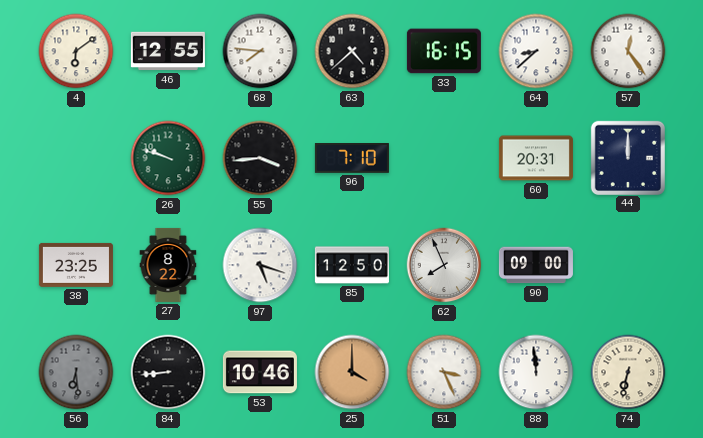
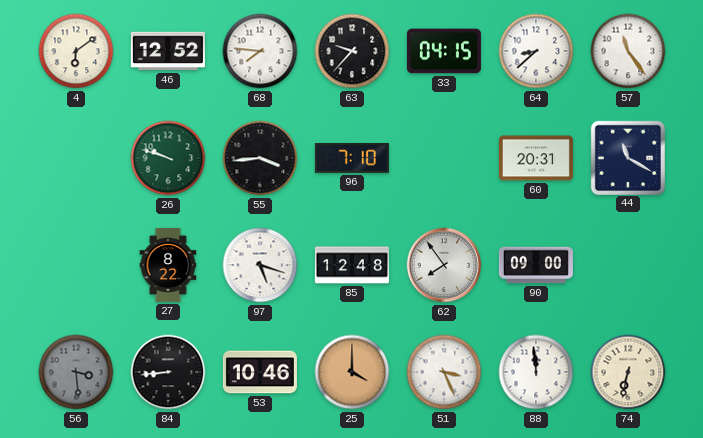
46: 12:55 -> 12:52
63: 4:38 -> 9:37
33: 16:15 -> 04:15
57: 12:24 -> 11:24
44: 12:00 -> 11:20
38: 23:25 -> none
85: 12:50 -> 12:48
62: 7:56 -> 7:54
56: 6:29 -> 3:29
